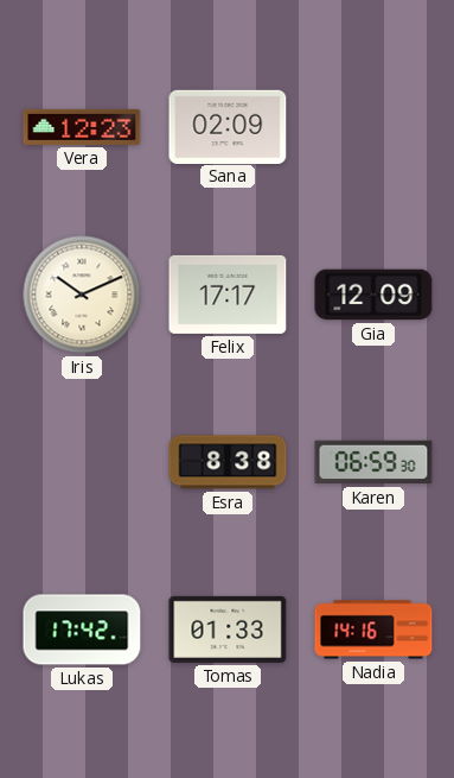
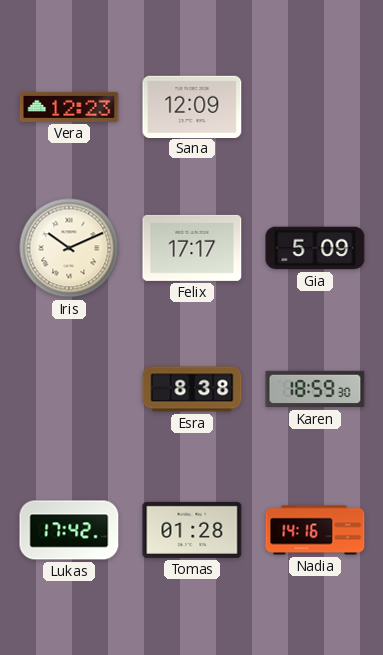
Sana: 02:09 -> 12:09
Gia: 12:09 -> 5:09
Karen: 06:59 -> 18:59
Tomas: 01:33 -> 01:28
